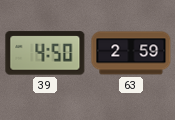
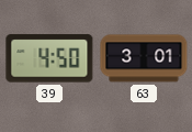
63: 2:59 -> 3:01
